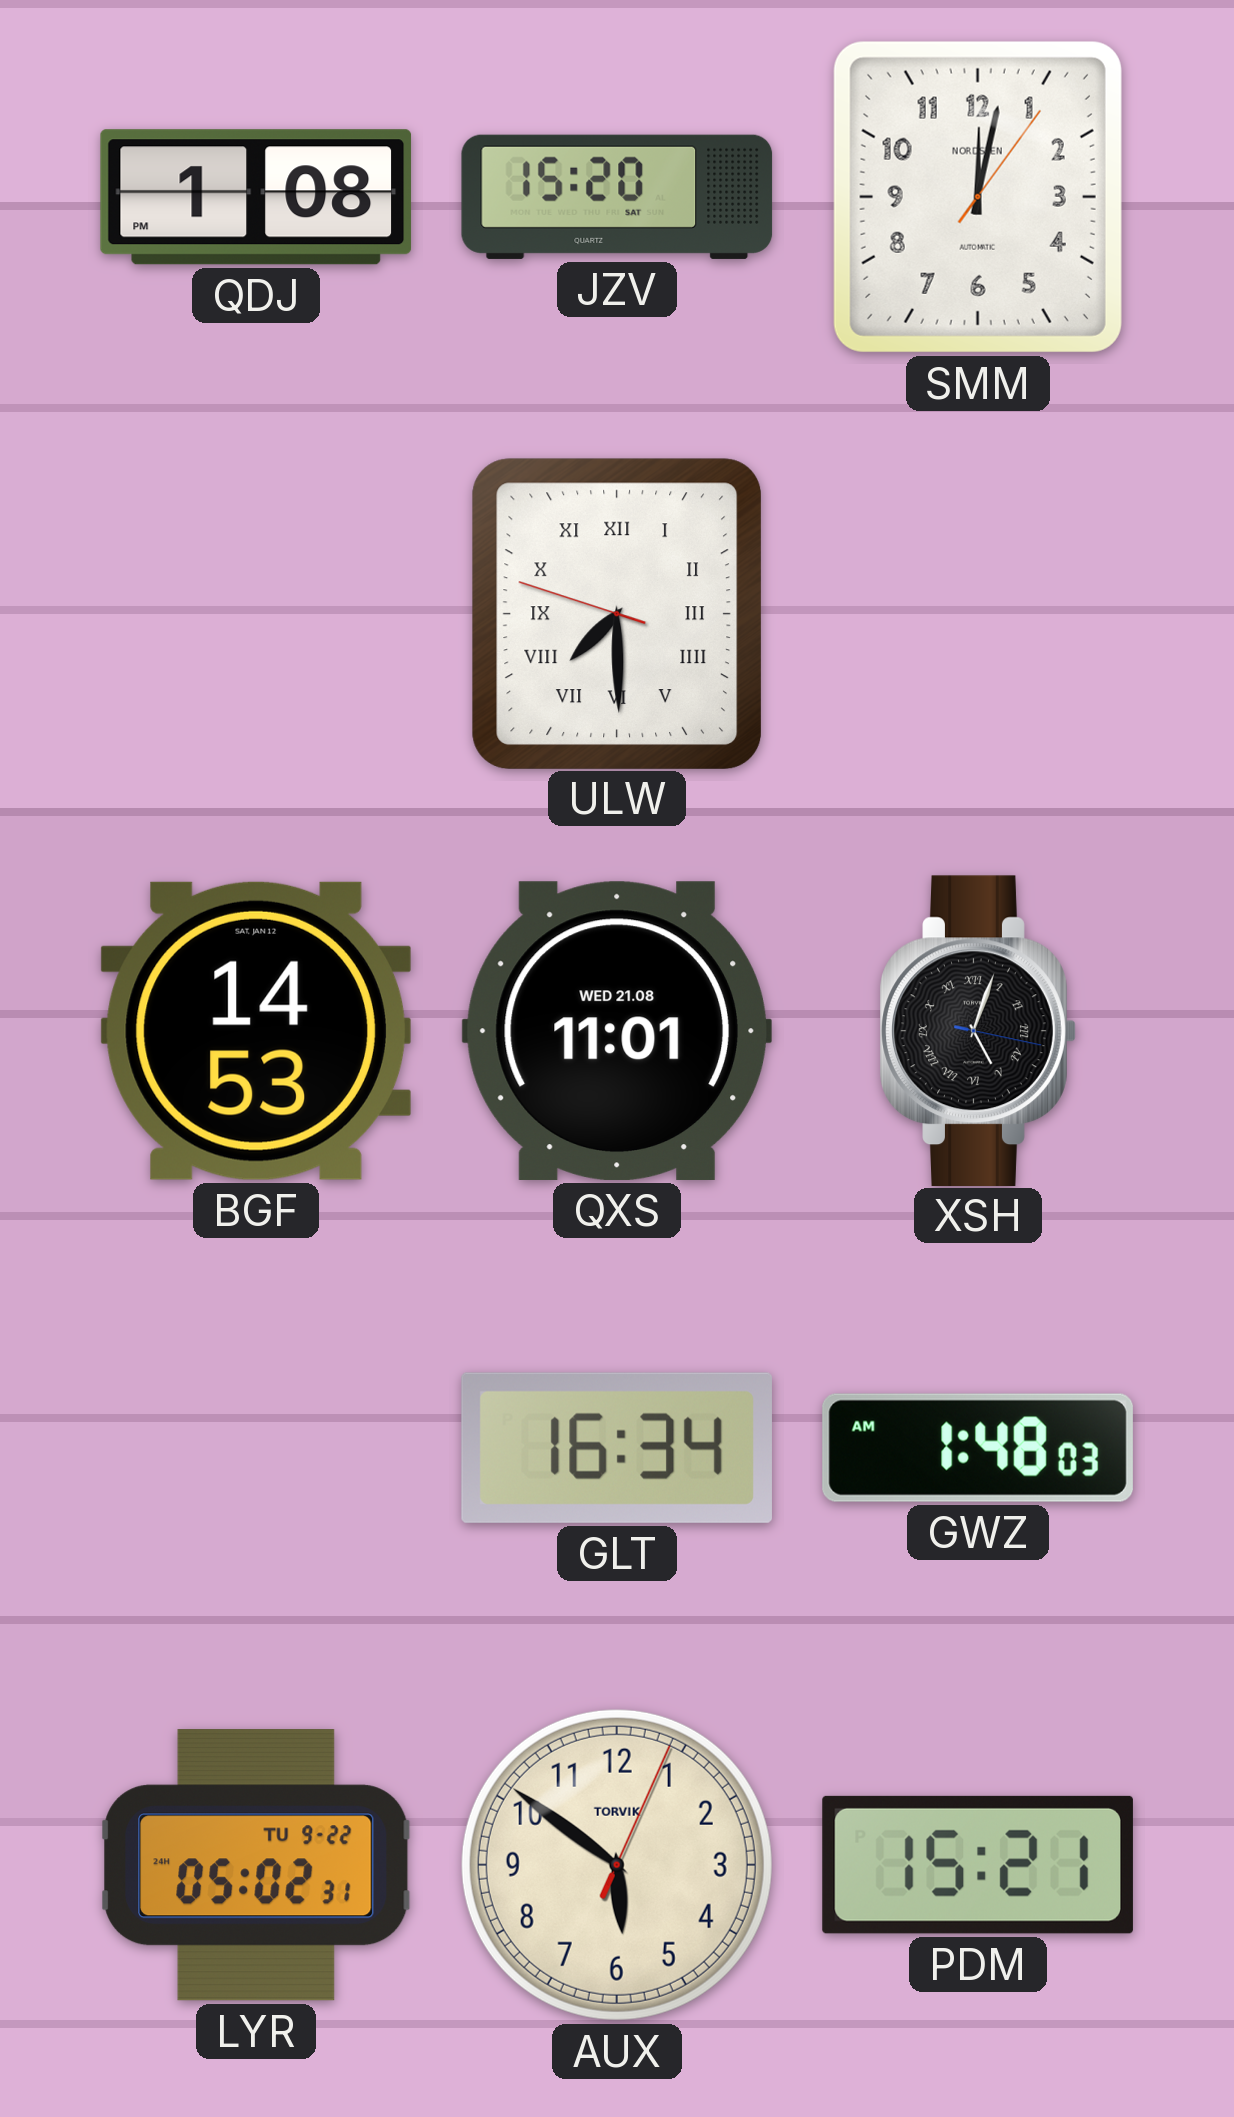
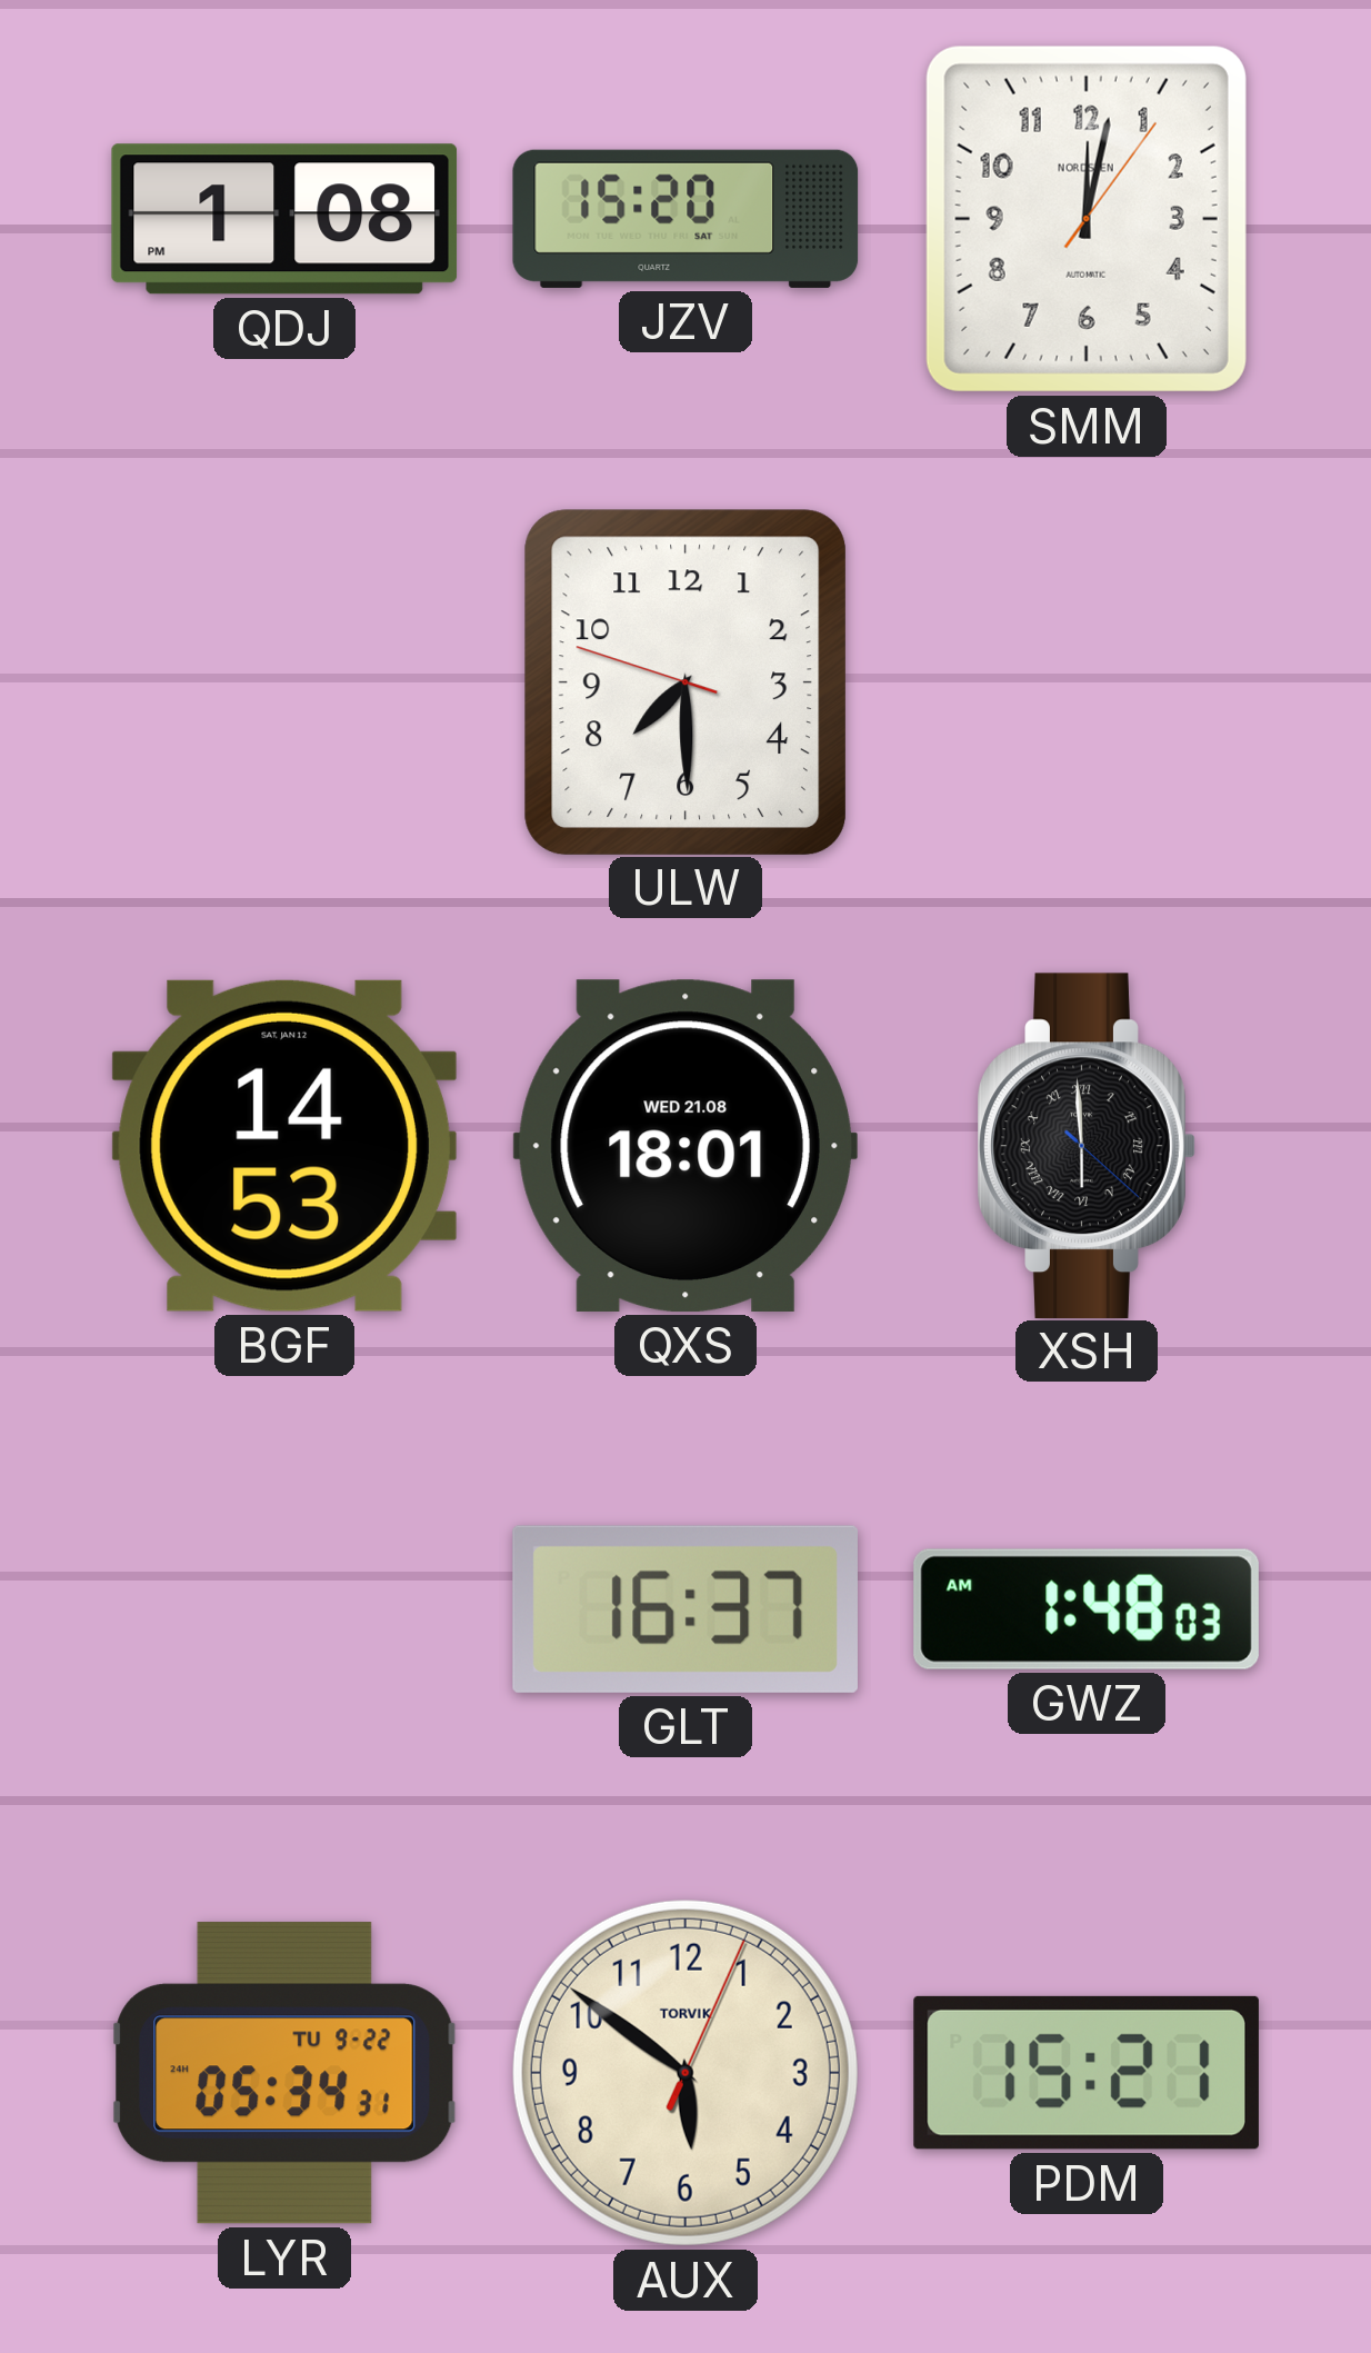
ULW numerals: Roman -> Arabic
QXS: 11:01 -> 18:01
XSH: 5:03 -> 5:59
GLT: 16:34 -> 16:37
LYR: 05:02 -> 05:34
